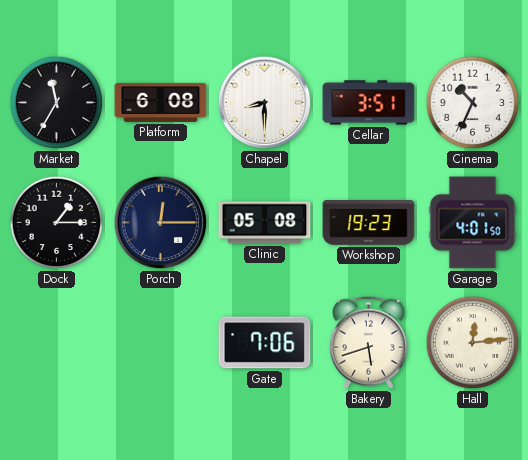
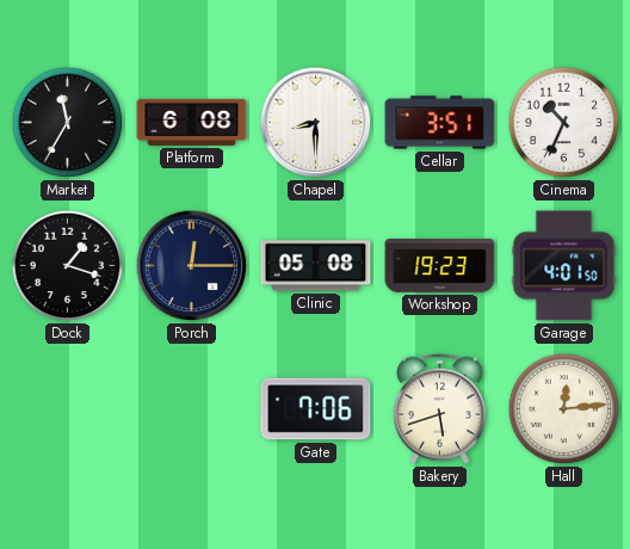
Dock: 1:15 -> 1:18
